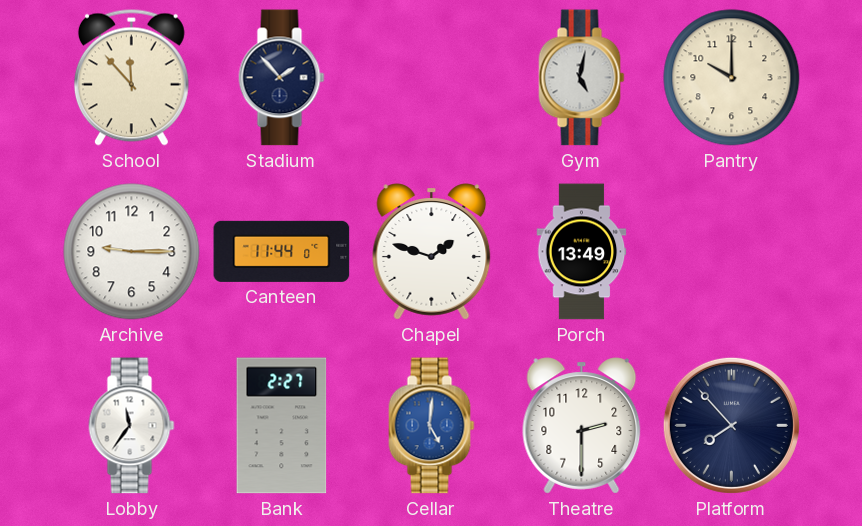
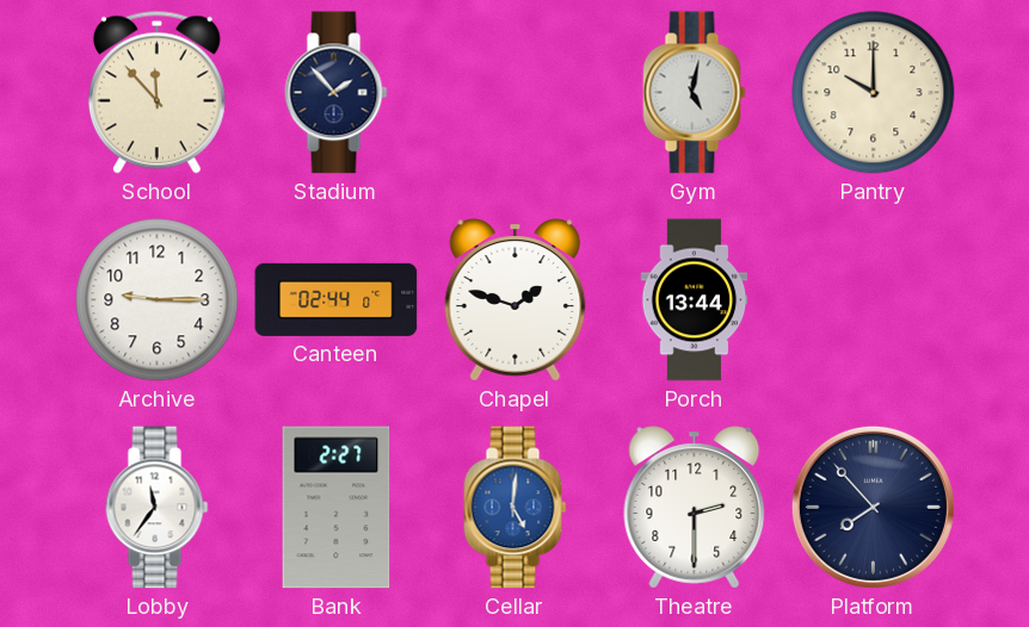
Canteen: 11:44 -> 02:44
Porch: 13:49 -> 13:44
